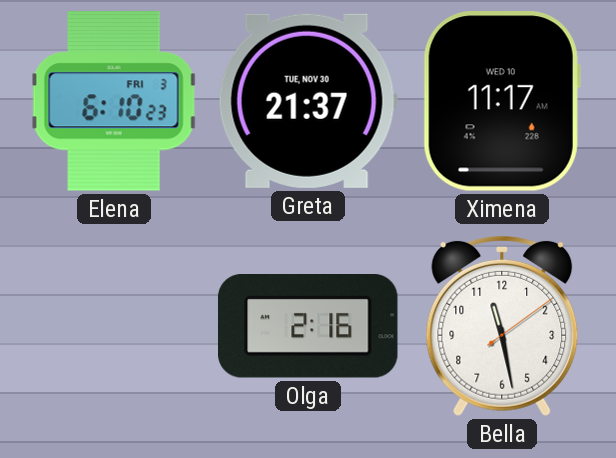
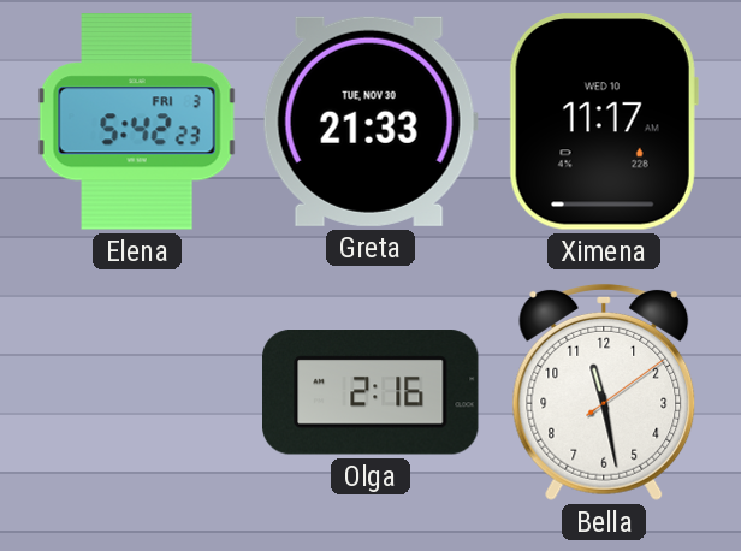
Elena: 6:10 -> 5:42
Greta: 21:37 -> 21:33
